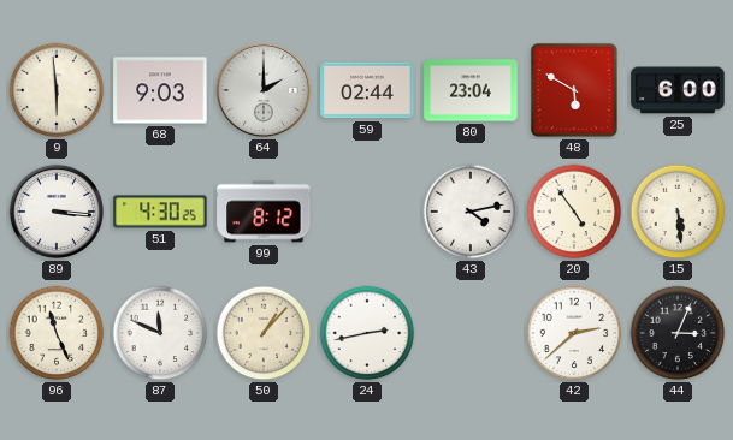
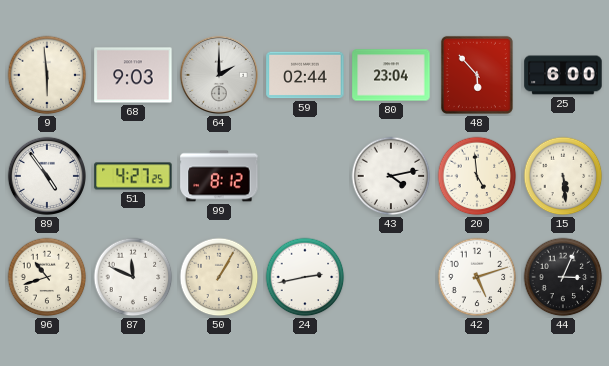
48: 5:50 -> 5:53
89: 3:16 -> 4:54
51: 4:30 -> 4:27
20: 4:54 -> 4:59
96: 11:26 -> 10:42
50: 1:07 -> 1:05
42: 2:38 -> 5:12
